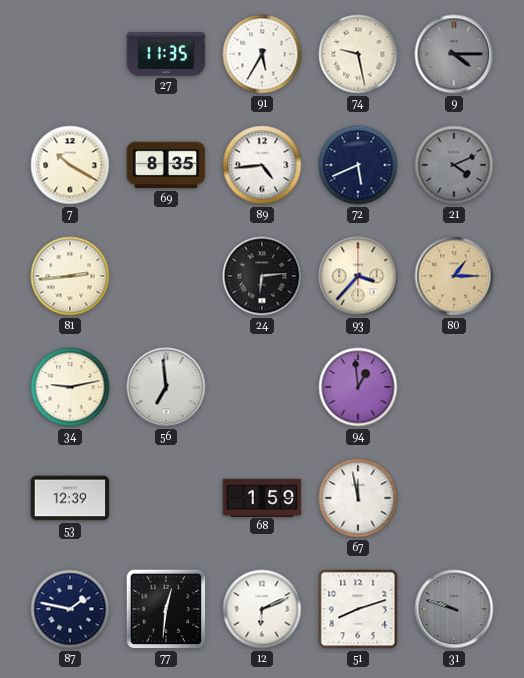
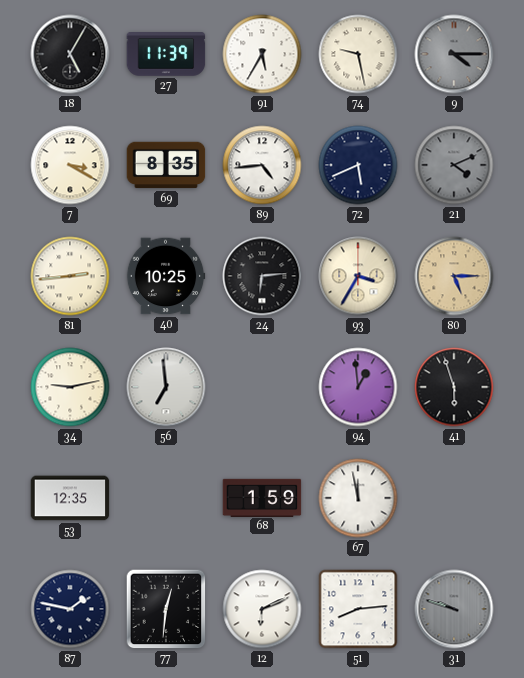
18: none -> 5:05
27: 11:35 -> 11:39
7: 10:20 -> 3:20
40: none -> 10:25
93: 3:37 -> 3:35
80: 1:15 -> 5:15
41: none -> 5:57
53: 12:39 -> 12:35
51: 8:12 -> 8:14
